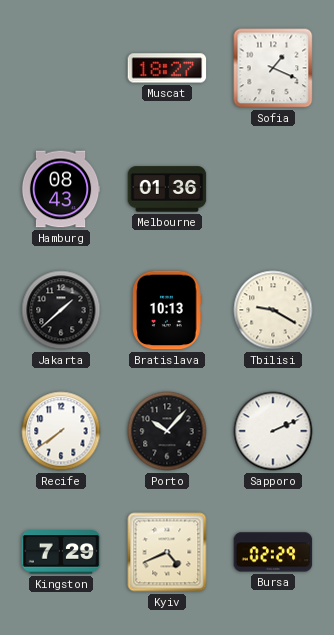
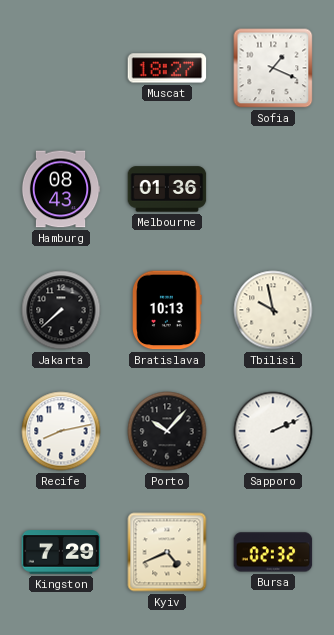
Jakarta: 1:38 -> 7:38
Tbilisi: 9:20 -> 9:58
Recife: 7:39 -> 8:13
Bursa: 02:29 -> 02:32
